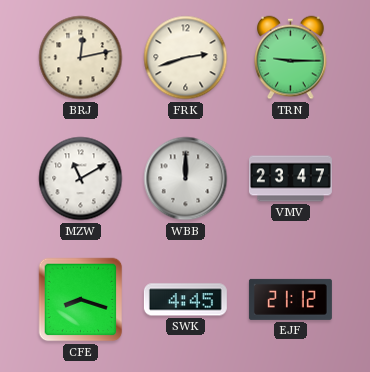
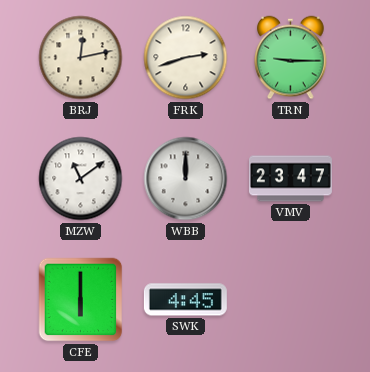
MZW: 11:10 -> 11:09
CFE: 8:18 -> 6:00
EJF: 21:12 -> none
